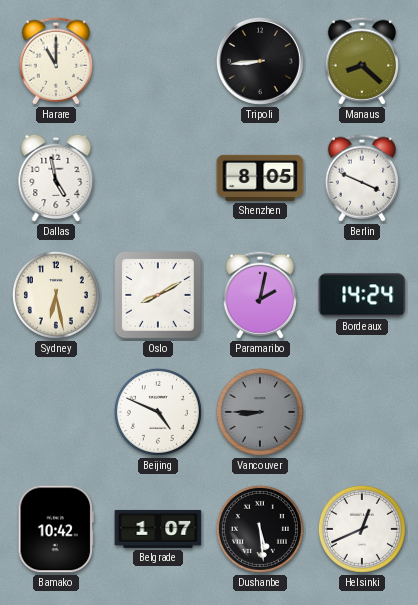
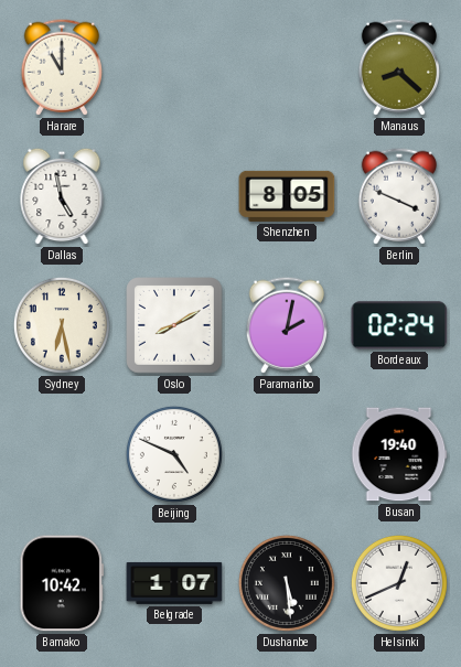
Tripoli: 8:44 -> none
Bordeaux: 14:24 -> 02:24
Vancouver: 8:45 -> none
Busan: none -> 19:40
